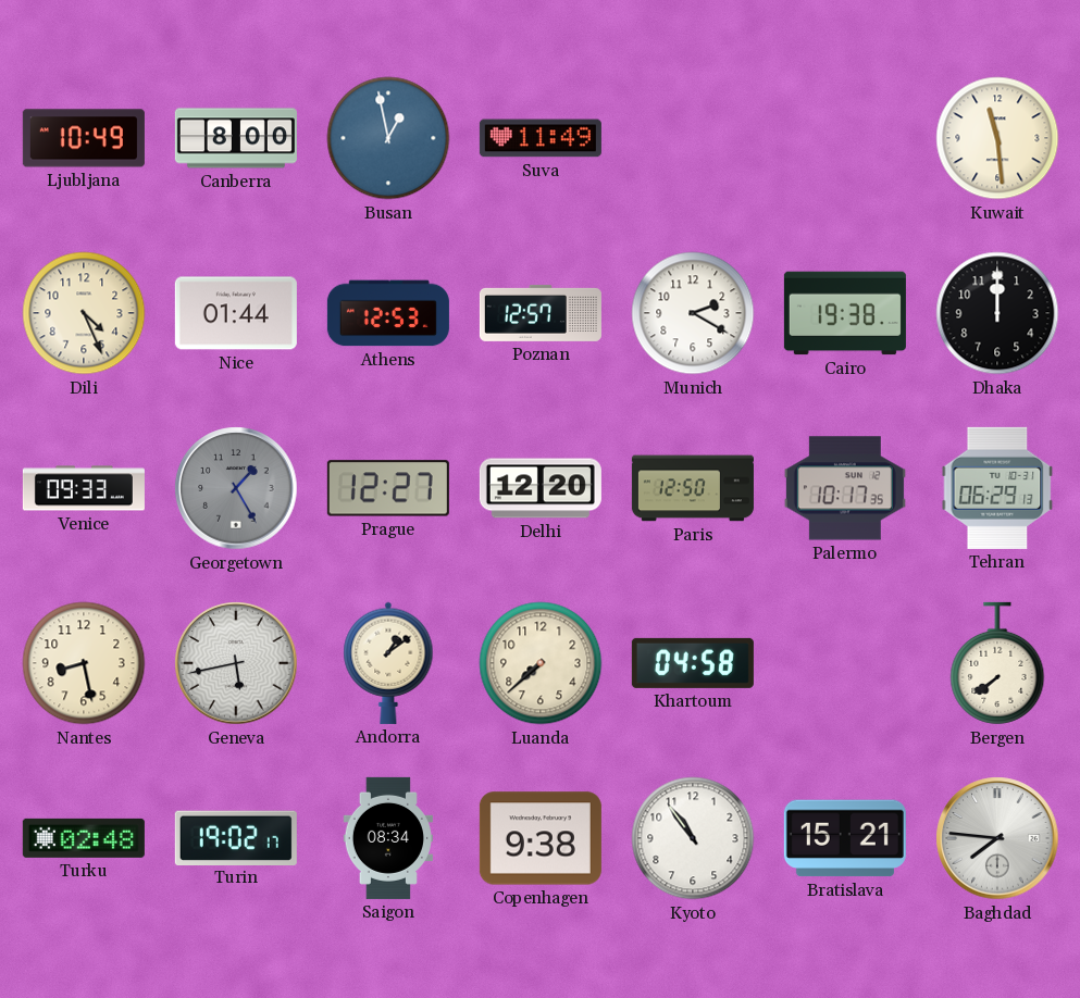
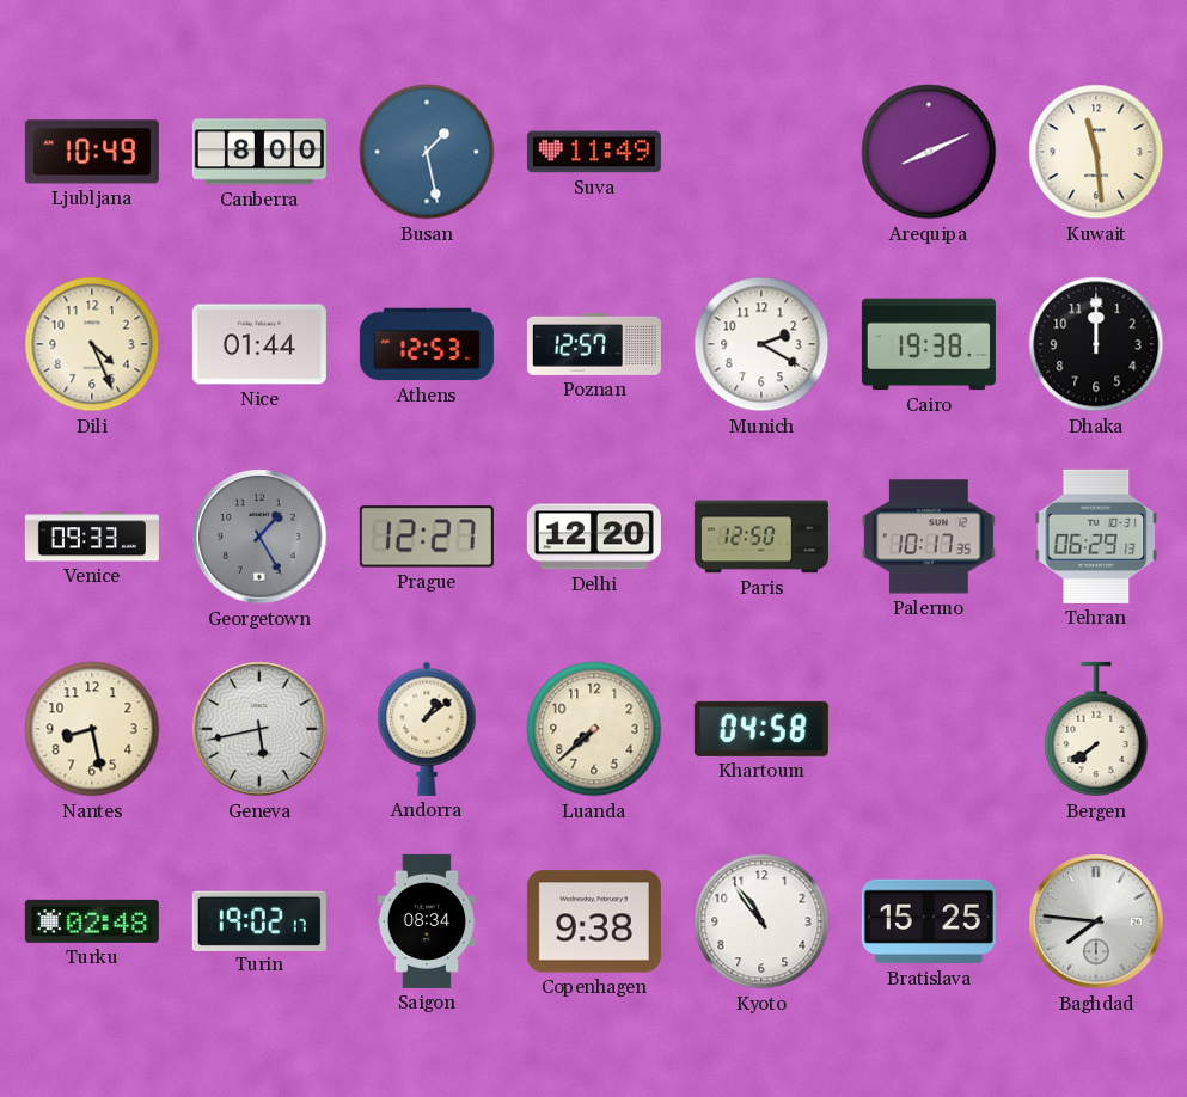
Busan: 12:58 -> 1:28
Arequipa: none -> 8:11
Bratislava: 15:21 -> 15:25
